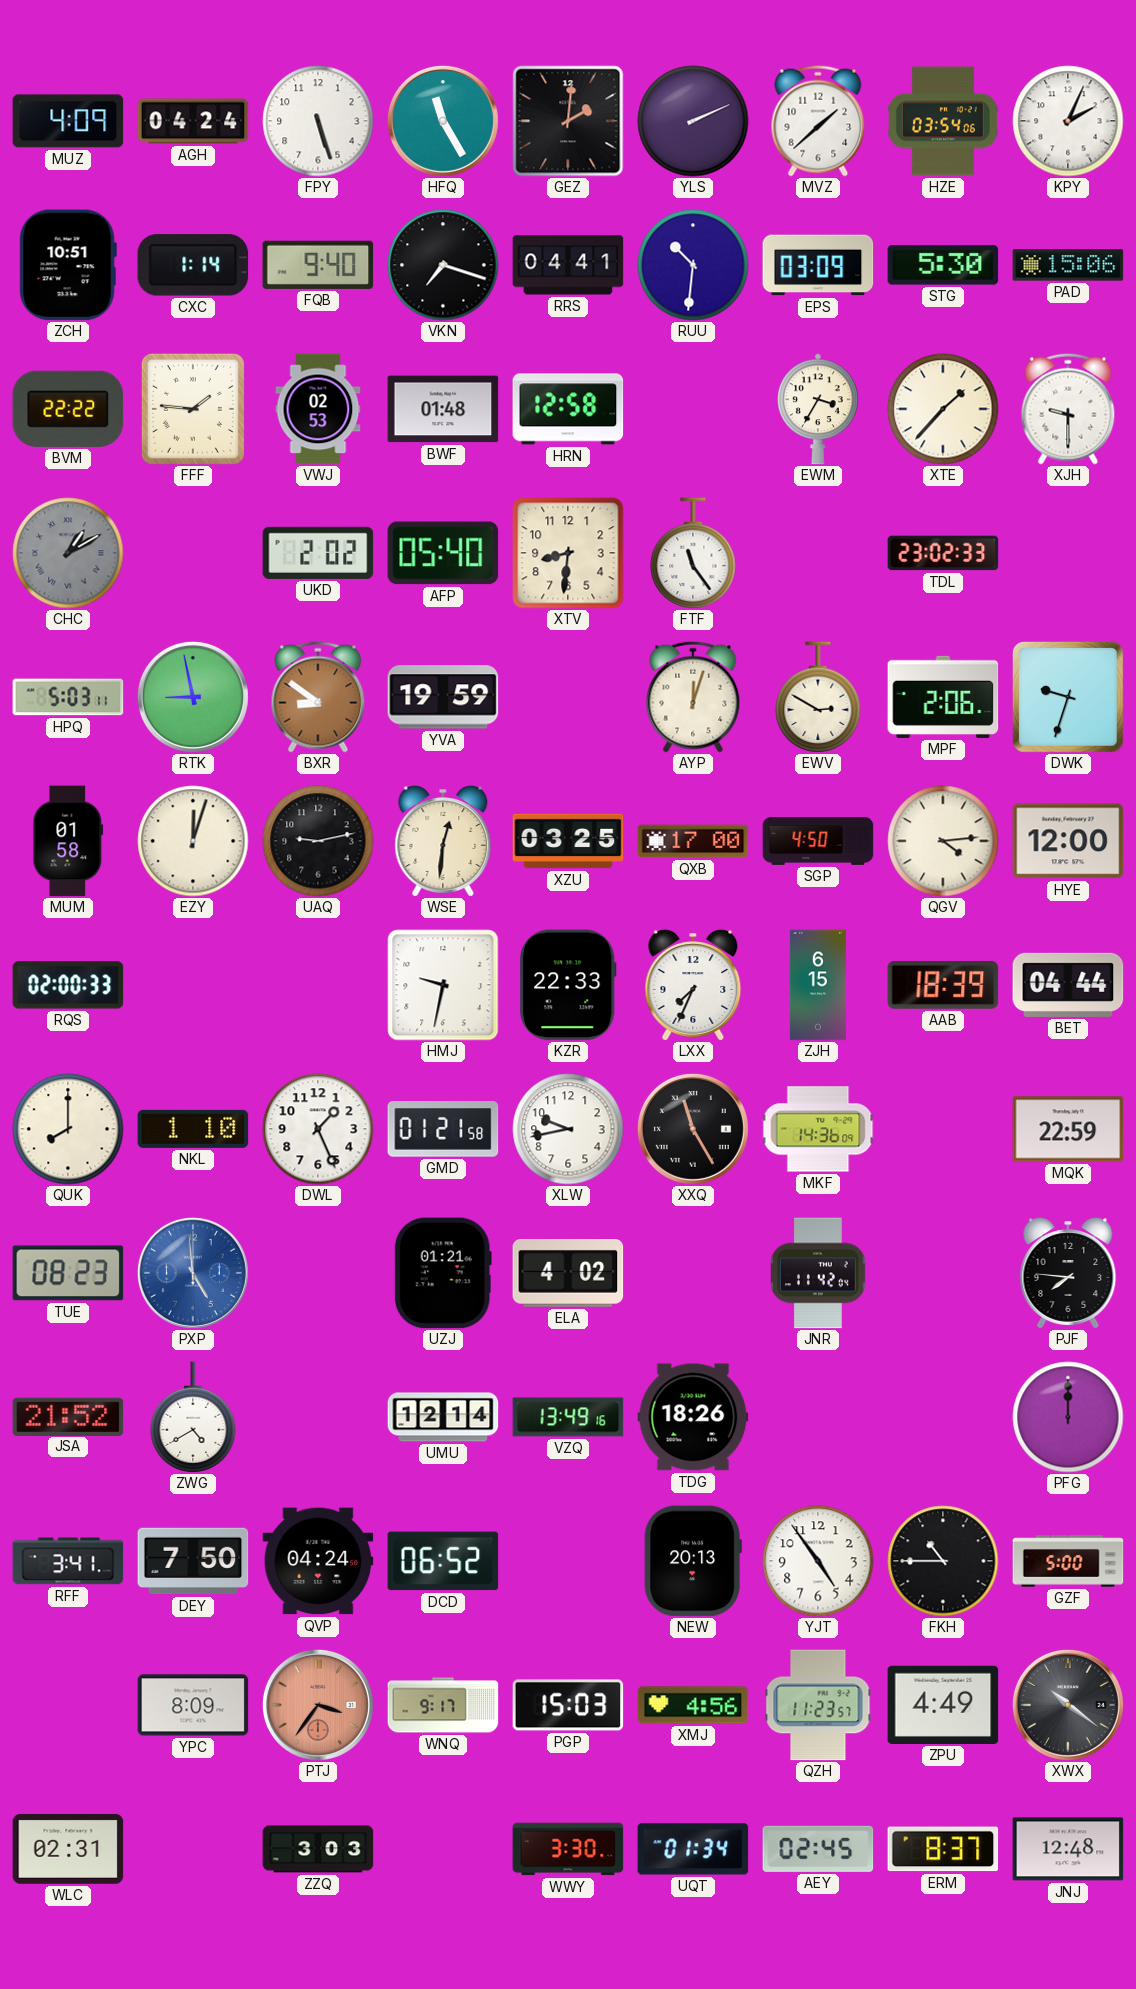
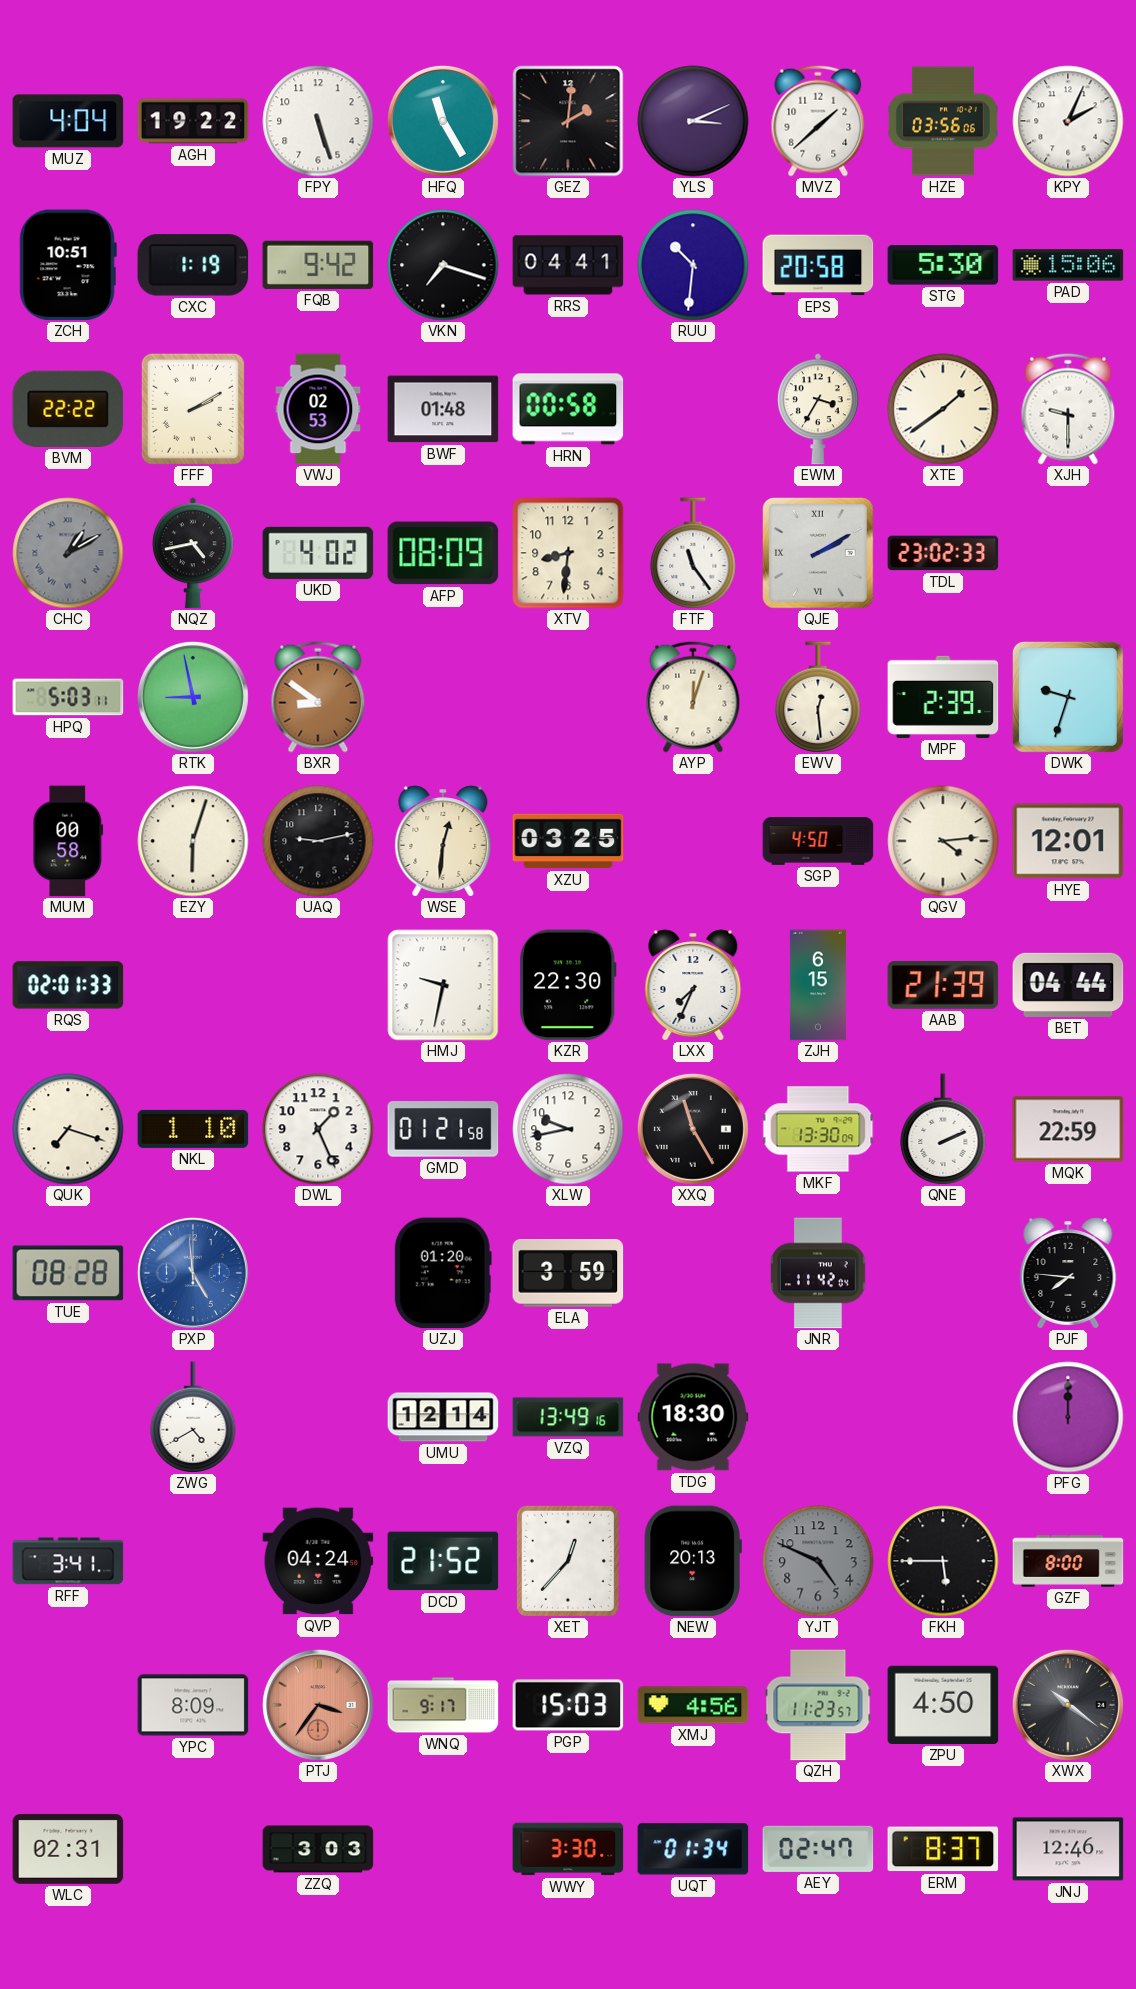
MUZ: 4:09 -> 4:04
AGH: 04:24 -> 19:22
YLS: 2:11 -> 3:11
HZE: 03:54 -> 03:56
CXC: 1:14 -> 1:19
FQB: 9:40 -> 9:42
EPS: 03:09 -> 20:58
FFF: 1:46 -> 2:10
HRN: 12:58 -> 00:58
XTE: 1:37 -> 1:39
NQZ: none -> 4:43
UKD: 2:02 -> 4:02
AFP: 05:40 -> 08:09
QJE: none -> 2:10
YVA: 19:59 -> none
EWV: 2:50 -> 12:29
MPF: 2:06 -> 2:39
MUM: 01:58 -> 00:58
EZY: 12:03 -> 6:03
QXB: 17:00 -> none
HYE: 12:00 -> 12:01
RQS: 02:00 -> 02:01
KZR: 22:33 -> 22:30
AAB: 18:39 -> 21:39
QUK: 8:00 -> 7:18
MKF: 14:36 -> 13:30
QNE: none -> 2:11
TUE: 08:23 -> 08:28
UZJ: 01:21 -> 01:20
ELA: 4:02 -> 3:59
JSA: 21:52 -> none
TDG: 18:26 -> 18:30
DEY: 7:50 -> none
DCD: 06:52 -> 21:52
XET: none -> 12:37
YJT: 4:54 -> 4:49
YJT dial: white -> grey
FKH: 10:45 -> 5:45
GZF: 5:00 -> 8:00
ZPU: 4:49 -> 4:50
AEY: 02:45 -> 02:47
JNJ: 12:48 -> 12:46
